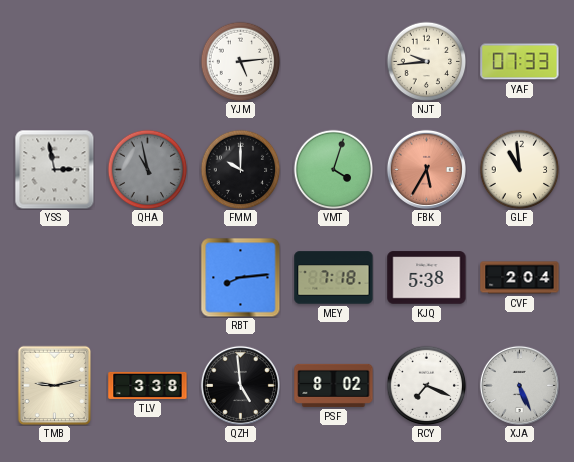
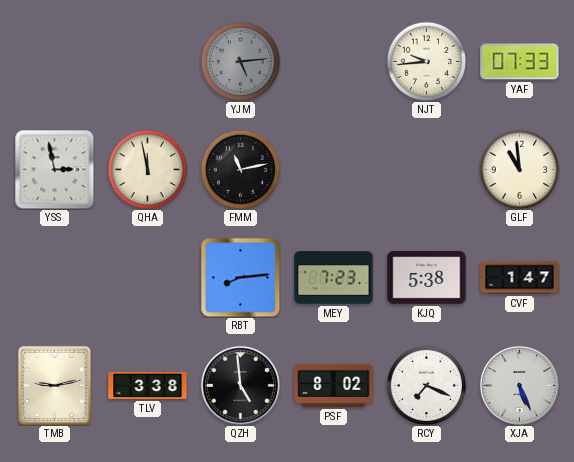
YJM dial: white -> grey
QHA: 10:58 -> 11:58
QHA dial: grey -> cream
FMM: 10:00 -> 11:13
VMT: 4:03 -> none
FBK: 5:35 -> none
MEY: 7:18 -> 7:23
CVF: 2:04 -> 1:47
